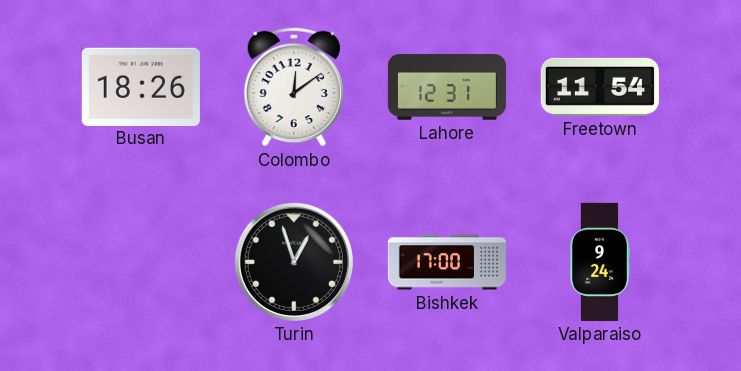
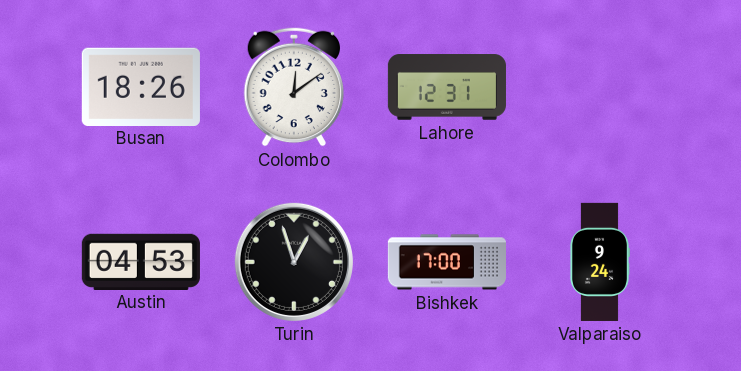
Freetown: 11:54 -> none
Austin: none -> 04:53
